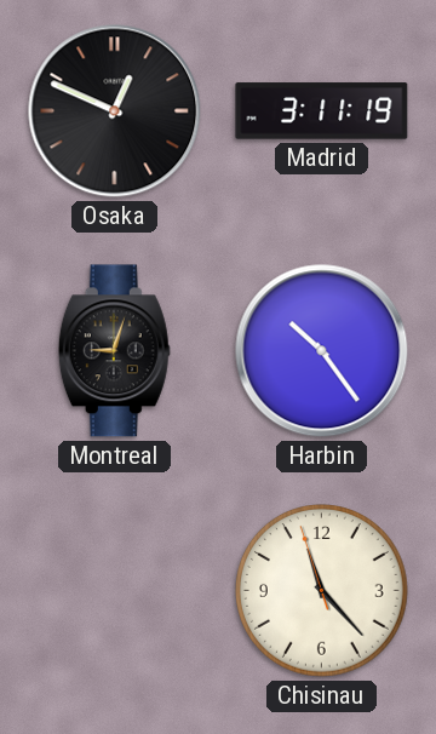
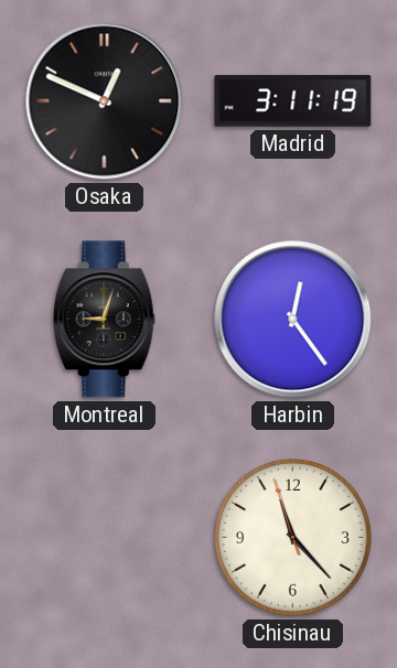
Harbin: 10:24 -> 12:24
